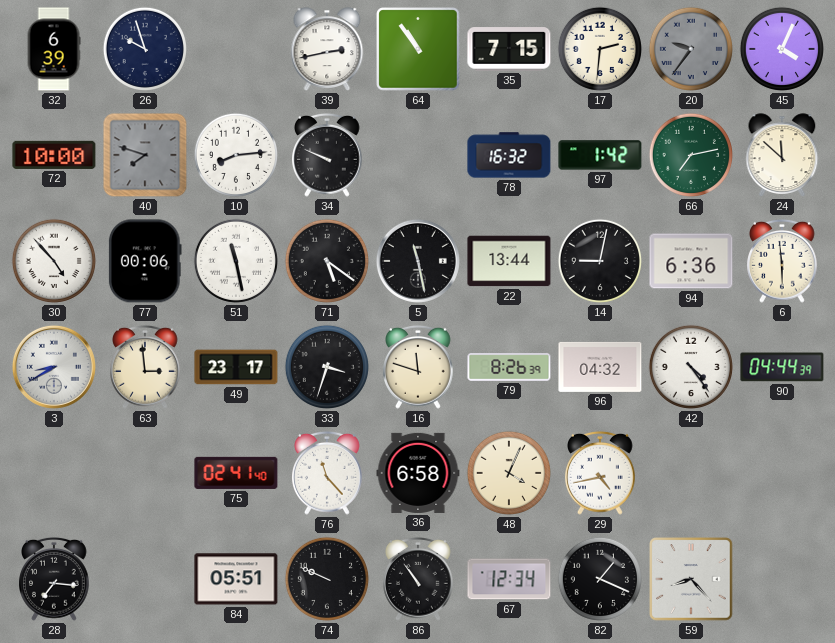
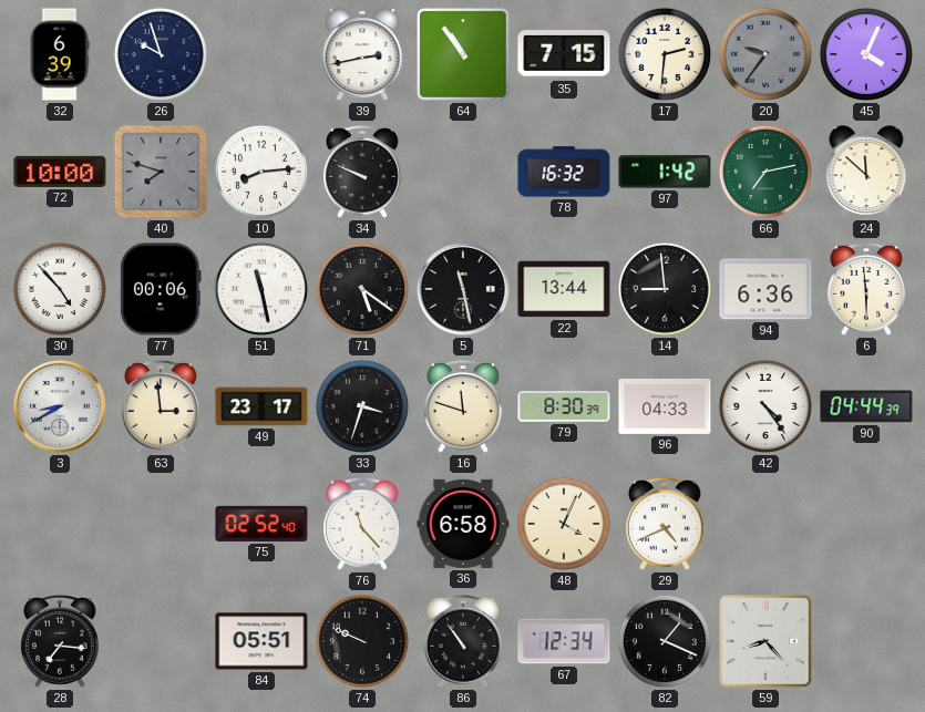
14: 9:02 -> 8:59
79: 8:26 -> 8:30
96: 04:32 -> 04:33
75: 02:41 -> 02:52
29: 4:43 -> 4:41
